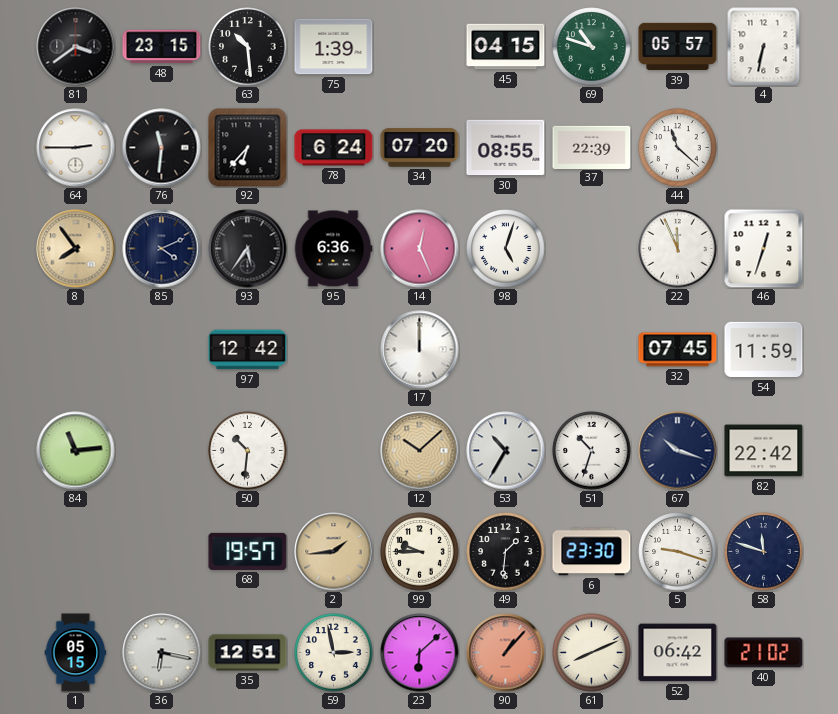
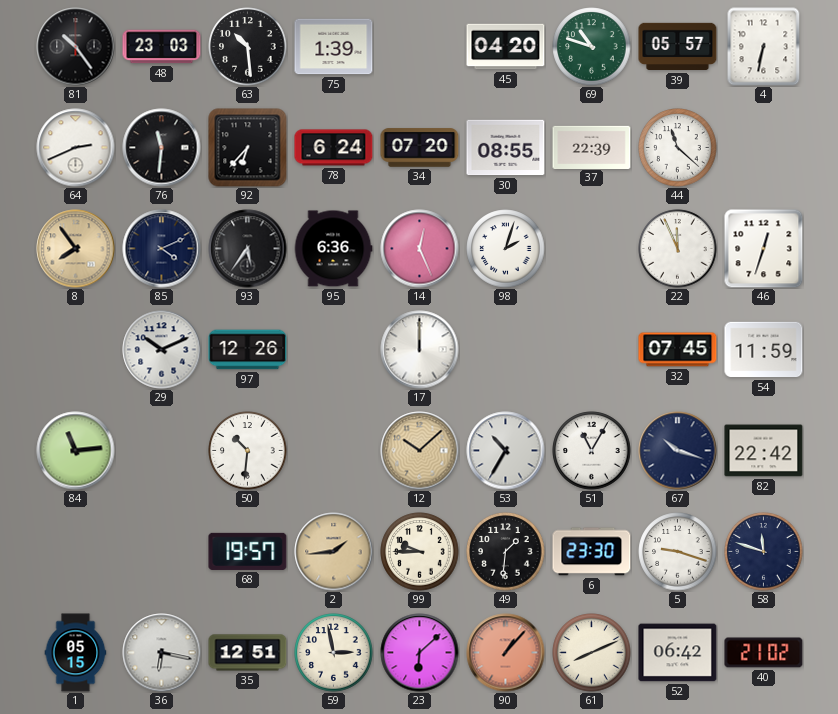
81: 3:39 -> 10:24
48: 23:15 -> 23:03
45: 04:15 -> 04:20
64: 2:45 -> 2:41
98: 5:03 -> 2:03
29: none -> 10:11
97: 12:42 -> 12:26
51: 10:33 -> 11:05
